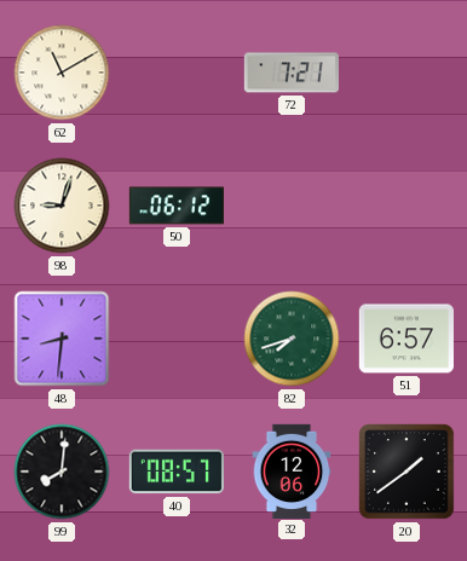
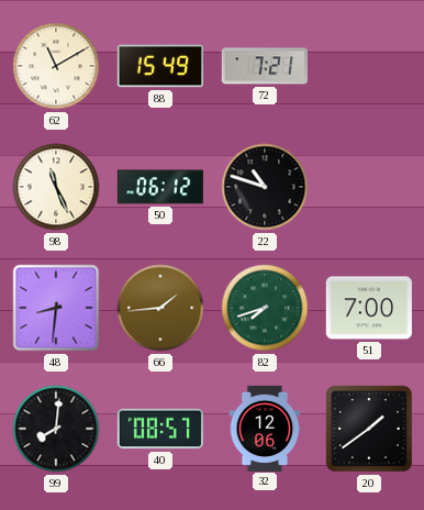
88: none -> 15:49
98: 9:03 -> 11:26
22: none -> 10:48
66: none -> 1:44
51: 6:57 -> 7:00
